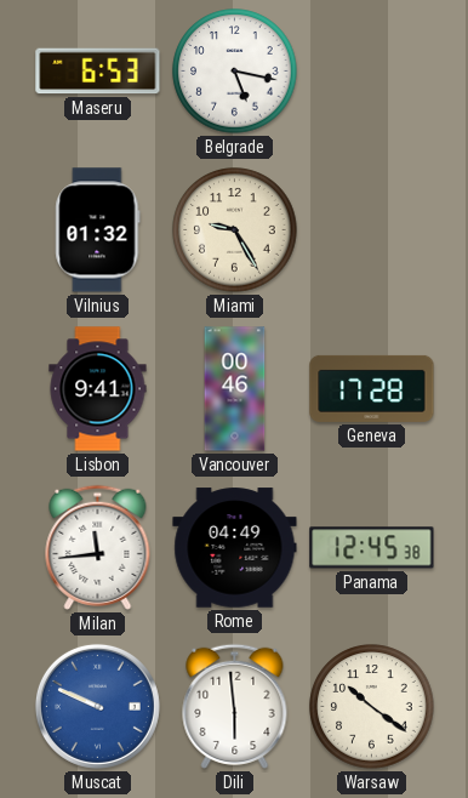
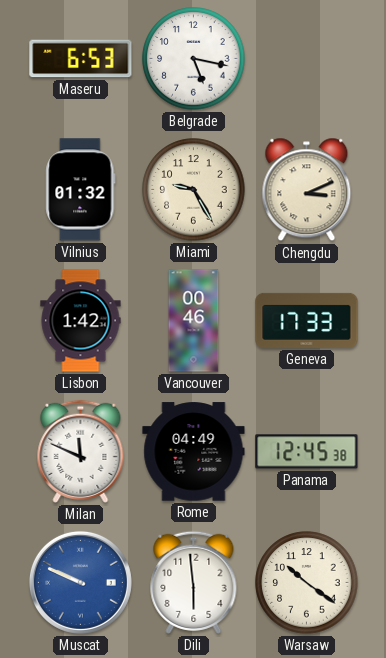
Chengdu: none -> 3:11
Lisbon: 9:41 -> 1:42
Geneva: 17:28 -> 17:33
Milan: 11:44 -> 11:49
